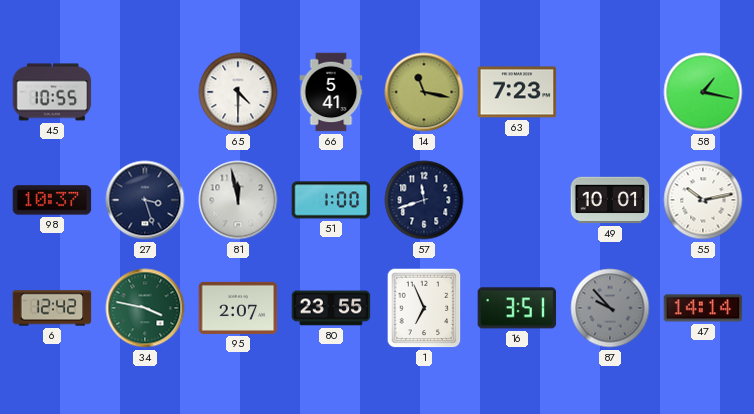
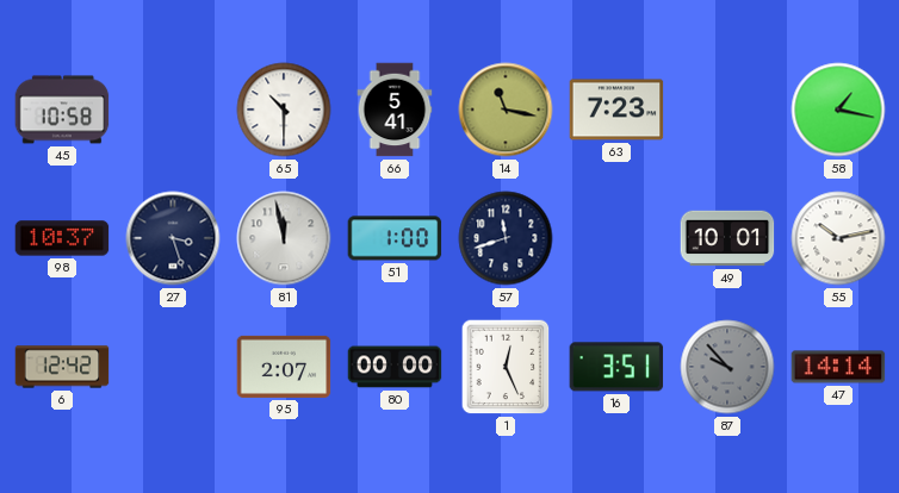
45: 10:55 -> 10:58
65: 4:30 -> 10:30
34: 3:47 -> none
80: 23:55 -> 00:00
1: 6:56 -> 12:26
